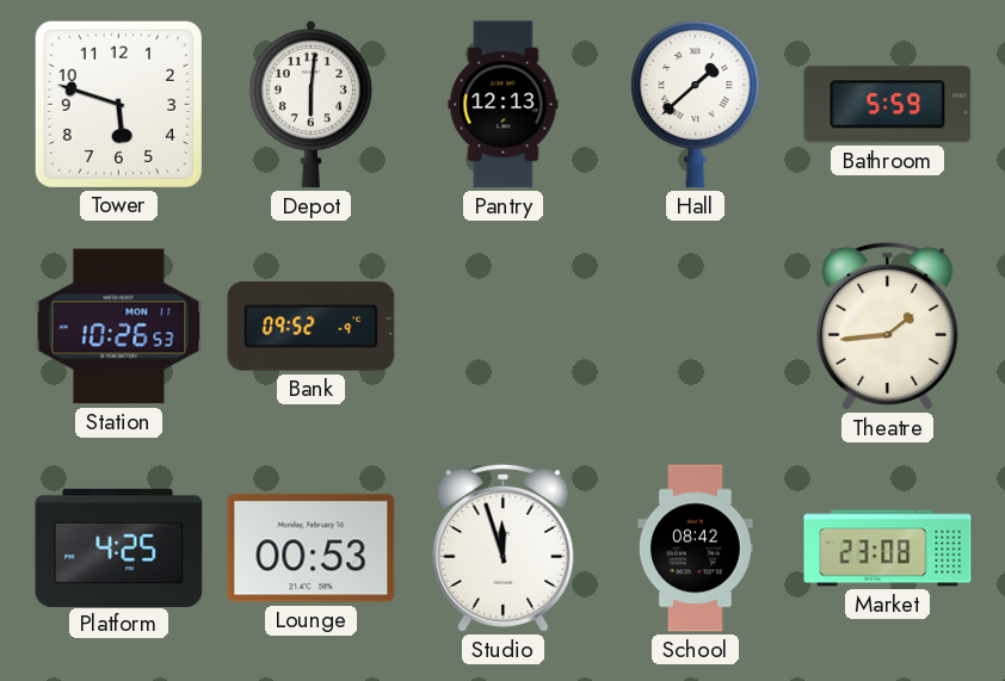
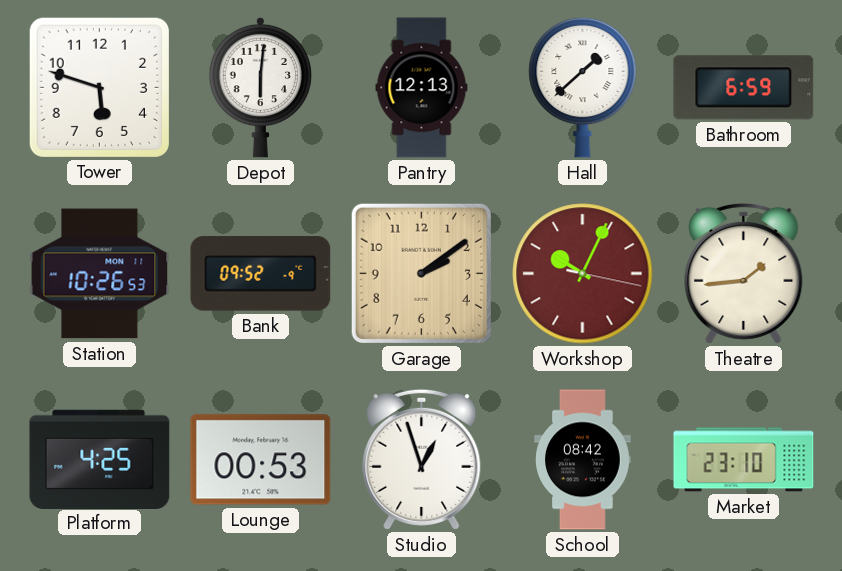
Bathroom: 5:59 -> 6:59
Garage: none -> 2:09
Workshop: none -> 10:04
Studio: 11:57 -> 12:57
Market: 23:08 -> 23:10
